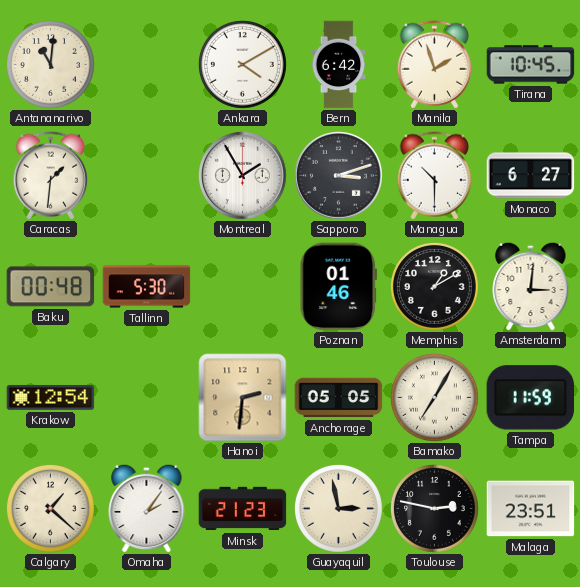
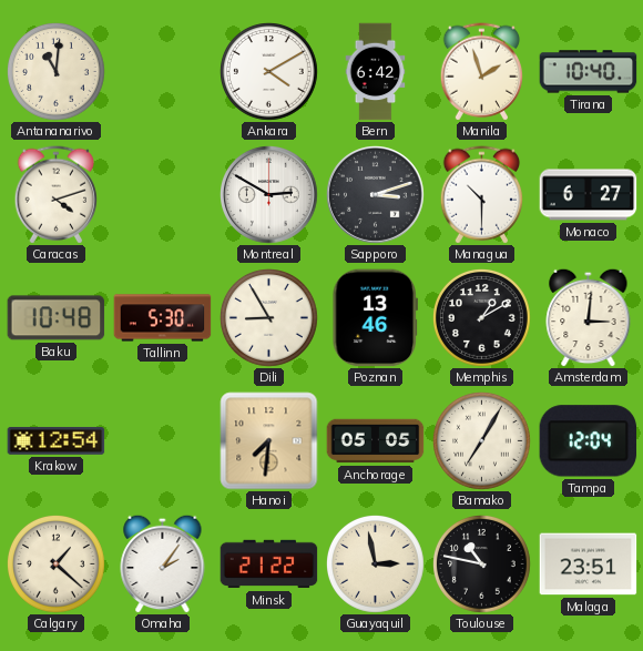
Tirana: 10:45 -> 10:40
Caracas: 1:31 -> 4:12
Montreal: 1:55 -> 2:50
Baku: 00:48 -> 10:48
Dili: none -> 8:55
Poznan: 01:46 -> 13:46
Hanoi: 2:31 -> 7:31
Tampa: 11:59 -> 12:04
Minsk: 21:23 -> 21:22
Toulouse: 2:47 -> 10:47
